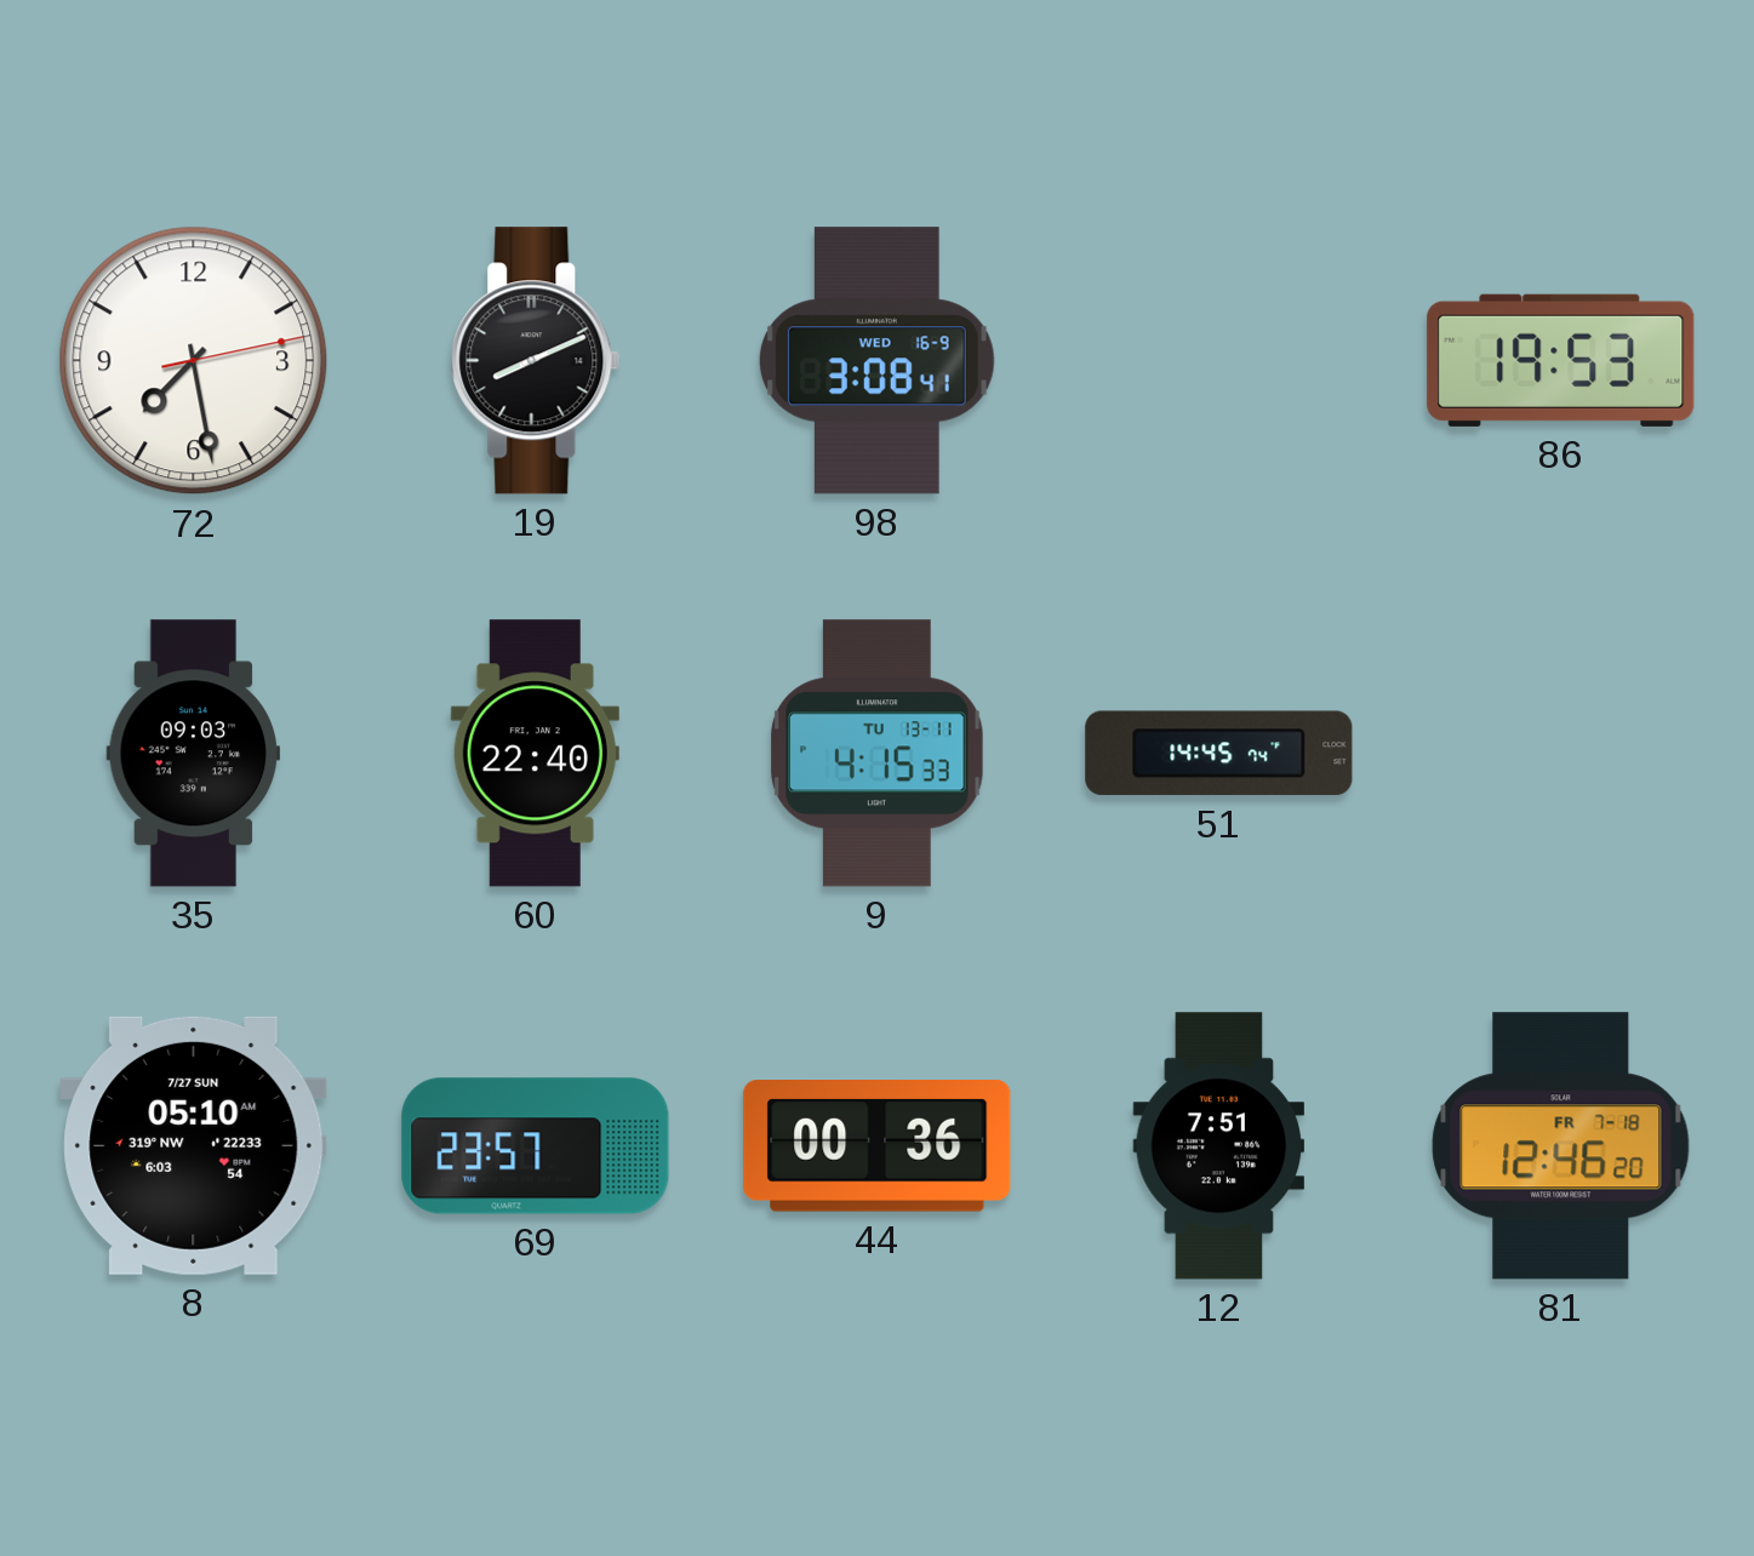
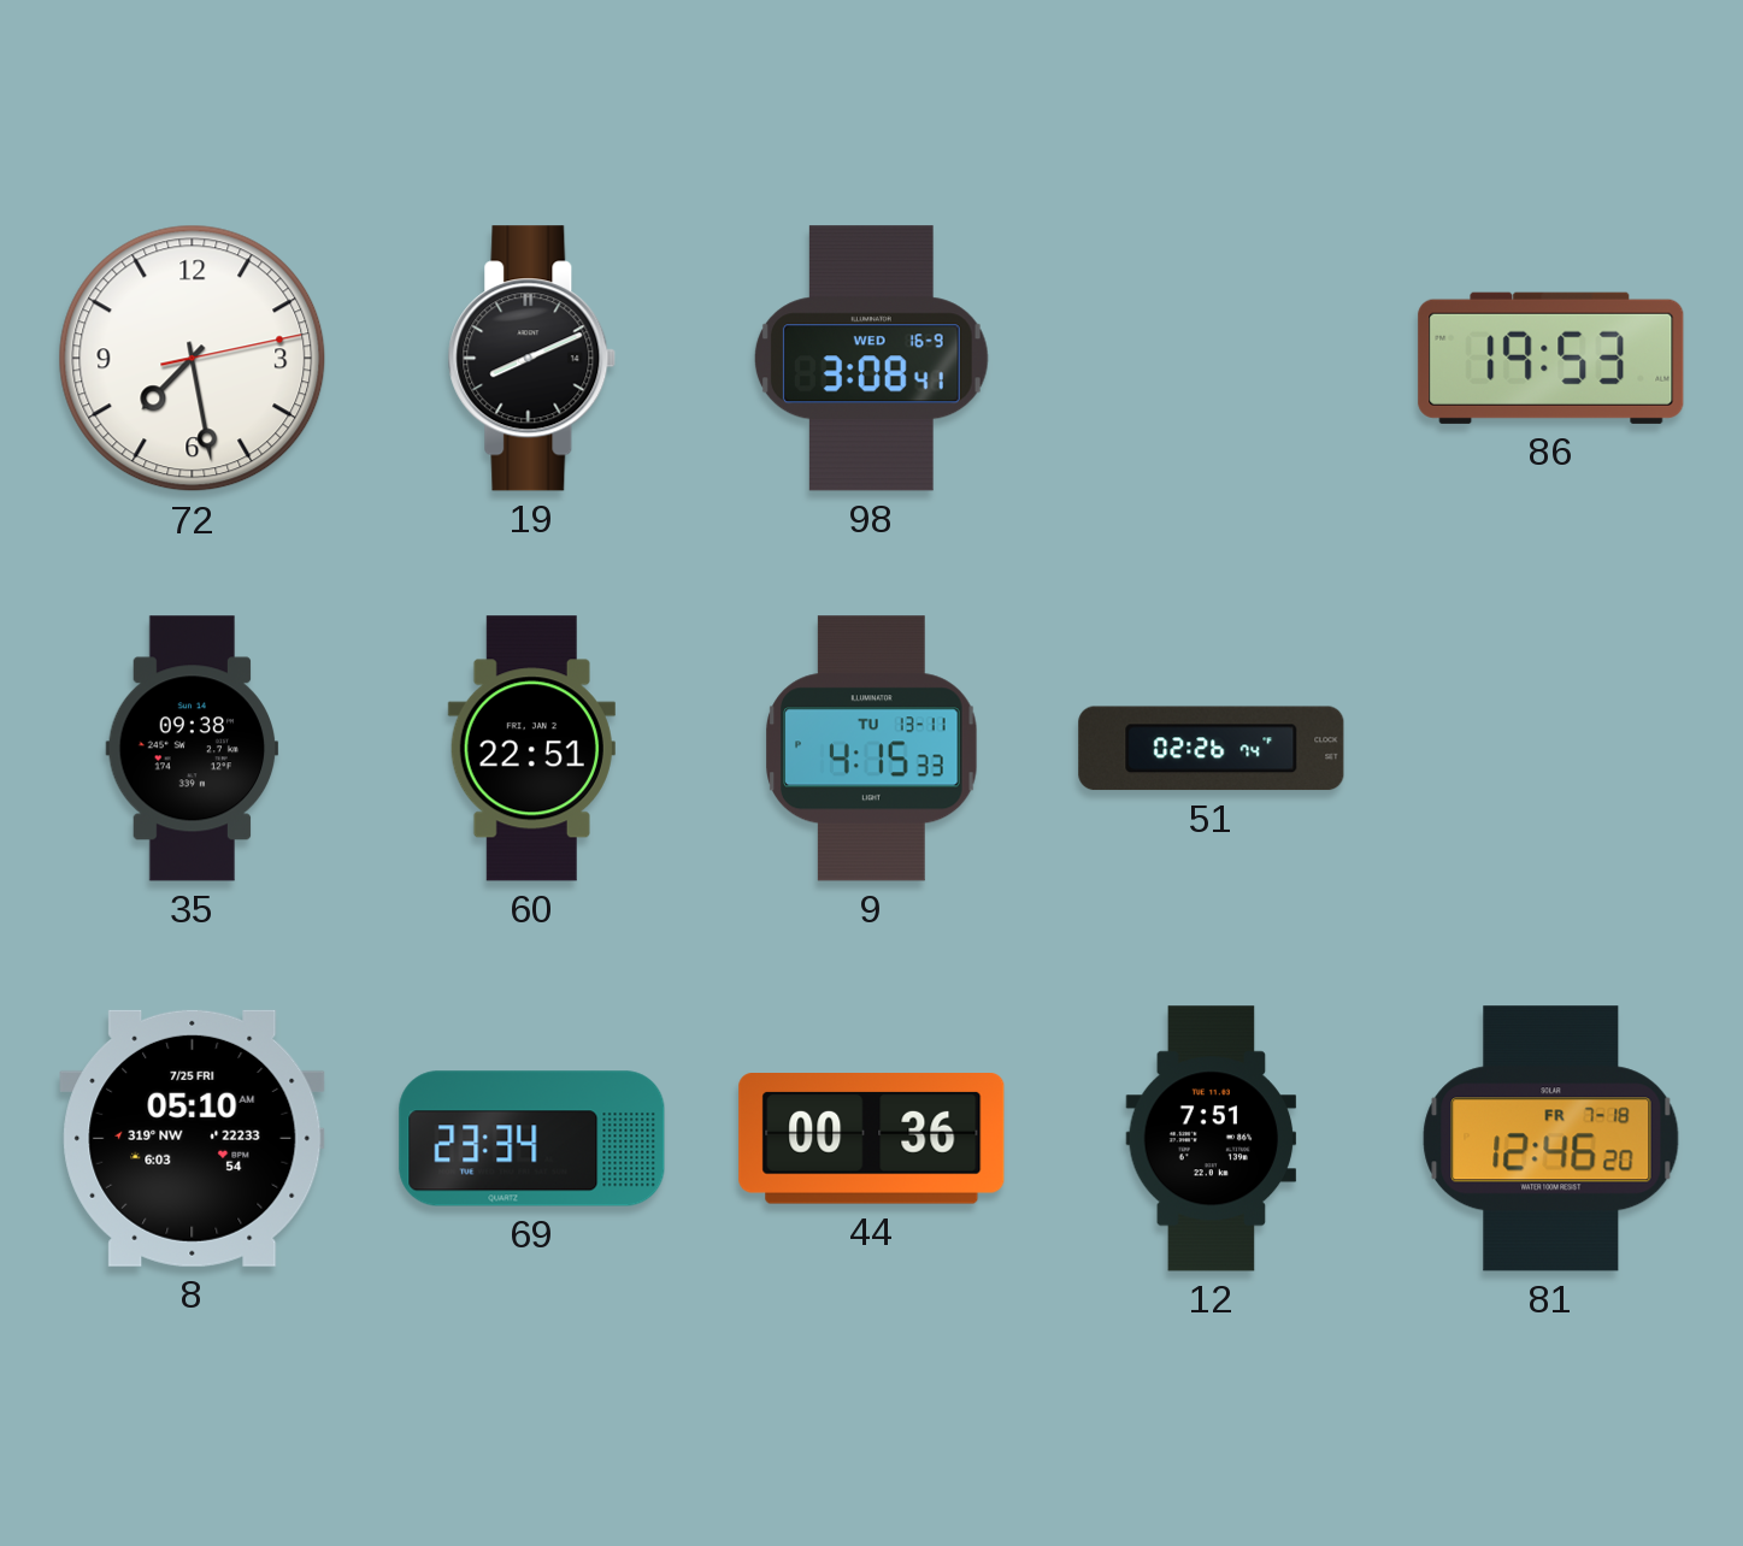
35: 09:03 -> 09:38
60: 22:40 -> 22:51
51: 14:45 -> 02:26
8 date: 7/27 SUN -> 7/25 FRI
69: 23:57 -> 23:34
